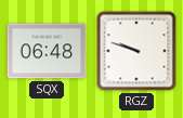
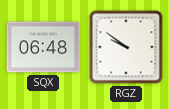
RGZ: 9:48 -> 9:51
